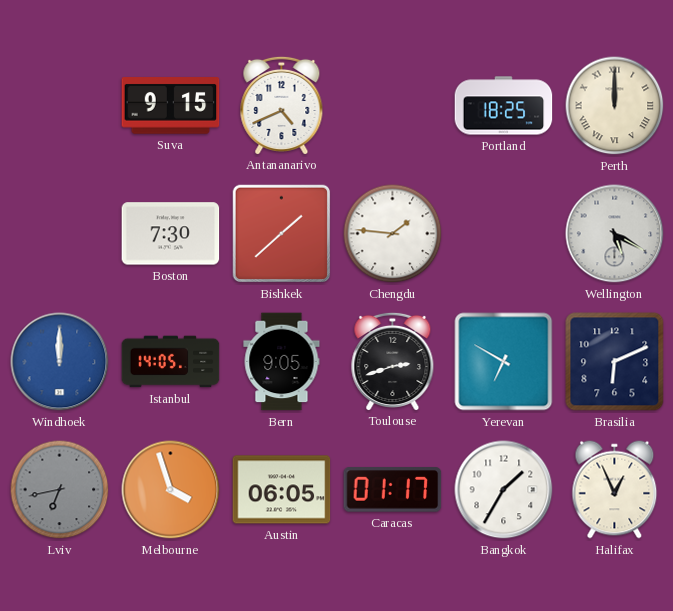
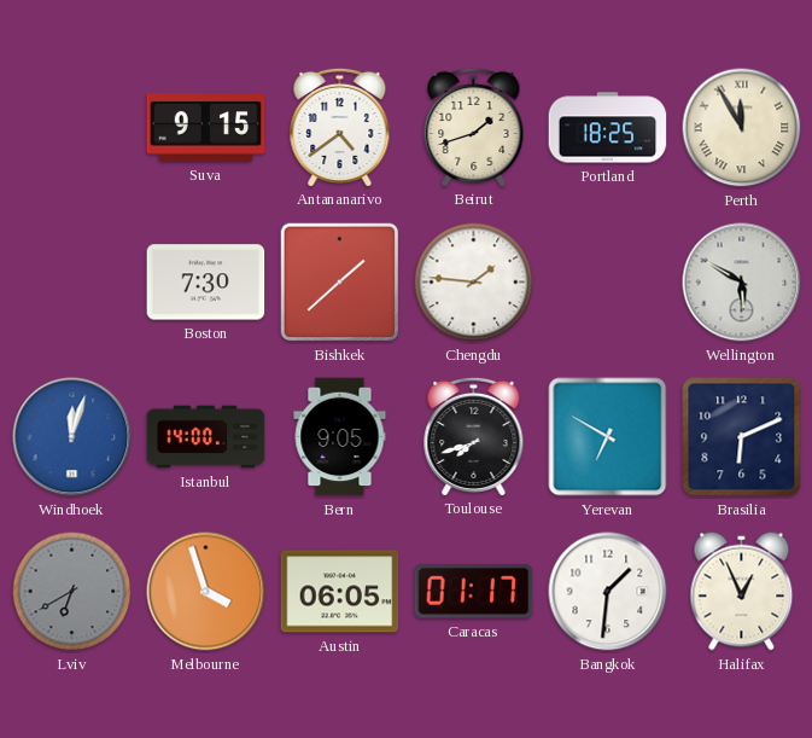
Antananarivo: 4:41 -> 4:39
Beirut: none -> 1:42
Perth: 12:00 -> 11:55
Wellington: 5:20 -> 5:50
Windhoek: 12:00 -> 12:03
Istanbul: 14:05 -> 14:00
Toulouse: 2:42 -> 7:42
Lviv: 6:43 -> 6:40
Bangkok: 1:35 -> 1:31
